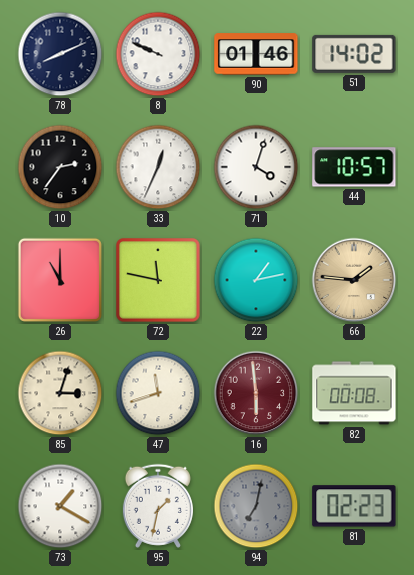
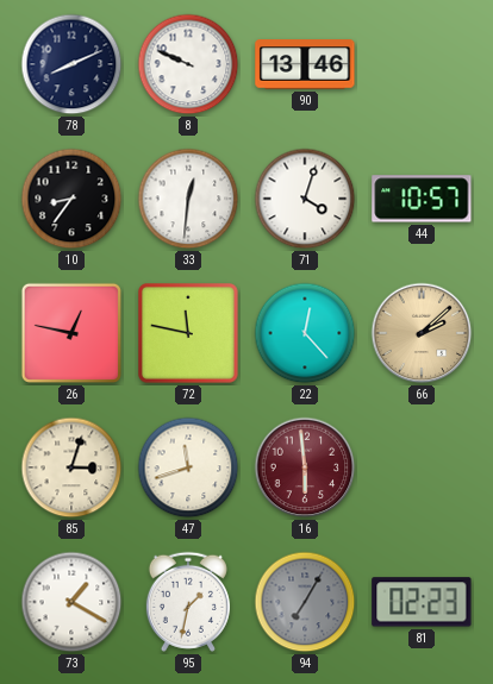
90: 01:46 -> 13:46
51: 14:02 -> none
10: 2:36 -> 8:36
33: 12:34 -> 12:31
26: 11:00 -> 12:47
22: 1:13 -> 12:23
66: 1:46 -> 2:08
82: 00:08 -> none
94: 7:02 -> 7:05
